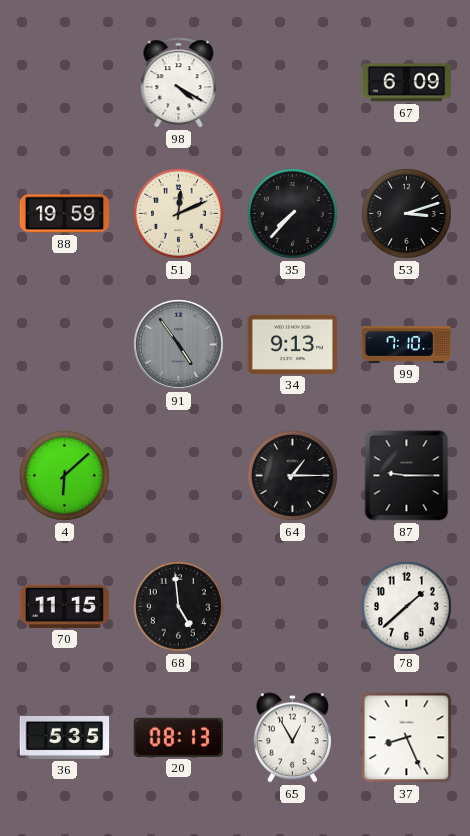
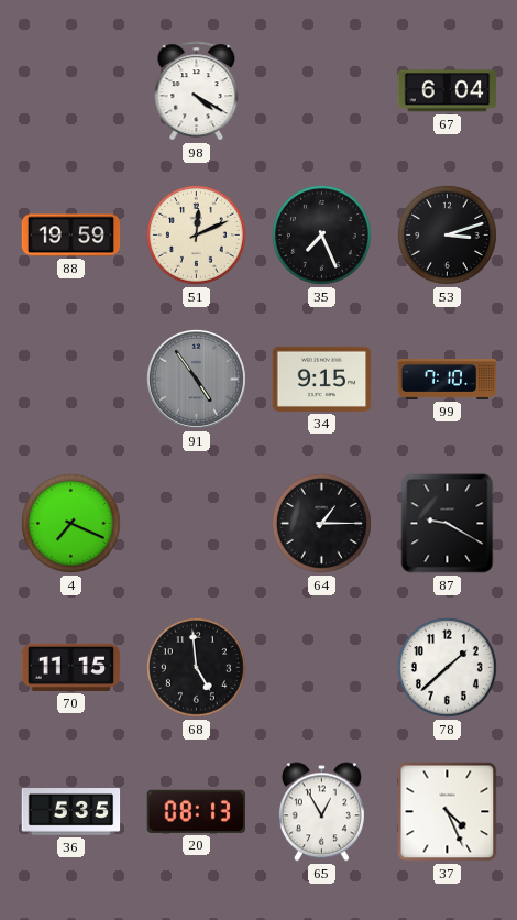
67: 6:09 -> 6:04
35: 7:37 -> 7:26
34: 9:13 -> 9:15
4: 6:08 -> 7:19
87: 9:15 -> 9:20
37: 8:26 -> 4:26
